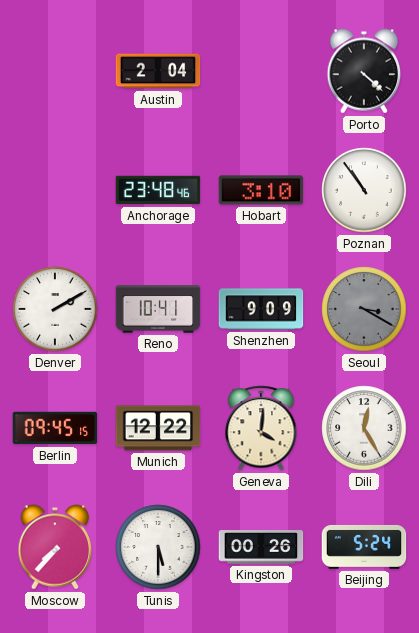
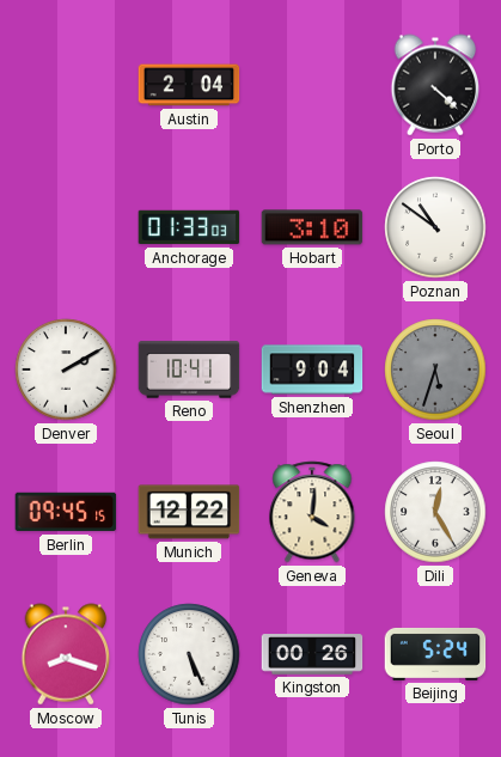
Anchorage: 23:48 -> 01:33
Poznan: 10:54 -> 10:51
Shenzhen: 9:09 -> 9:04
Seoul: 3:20 -> 5:33
Moscow: 7:37 -> 8:18
Tunis: 5:30 -> 5:26
